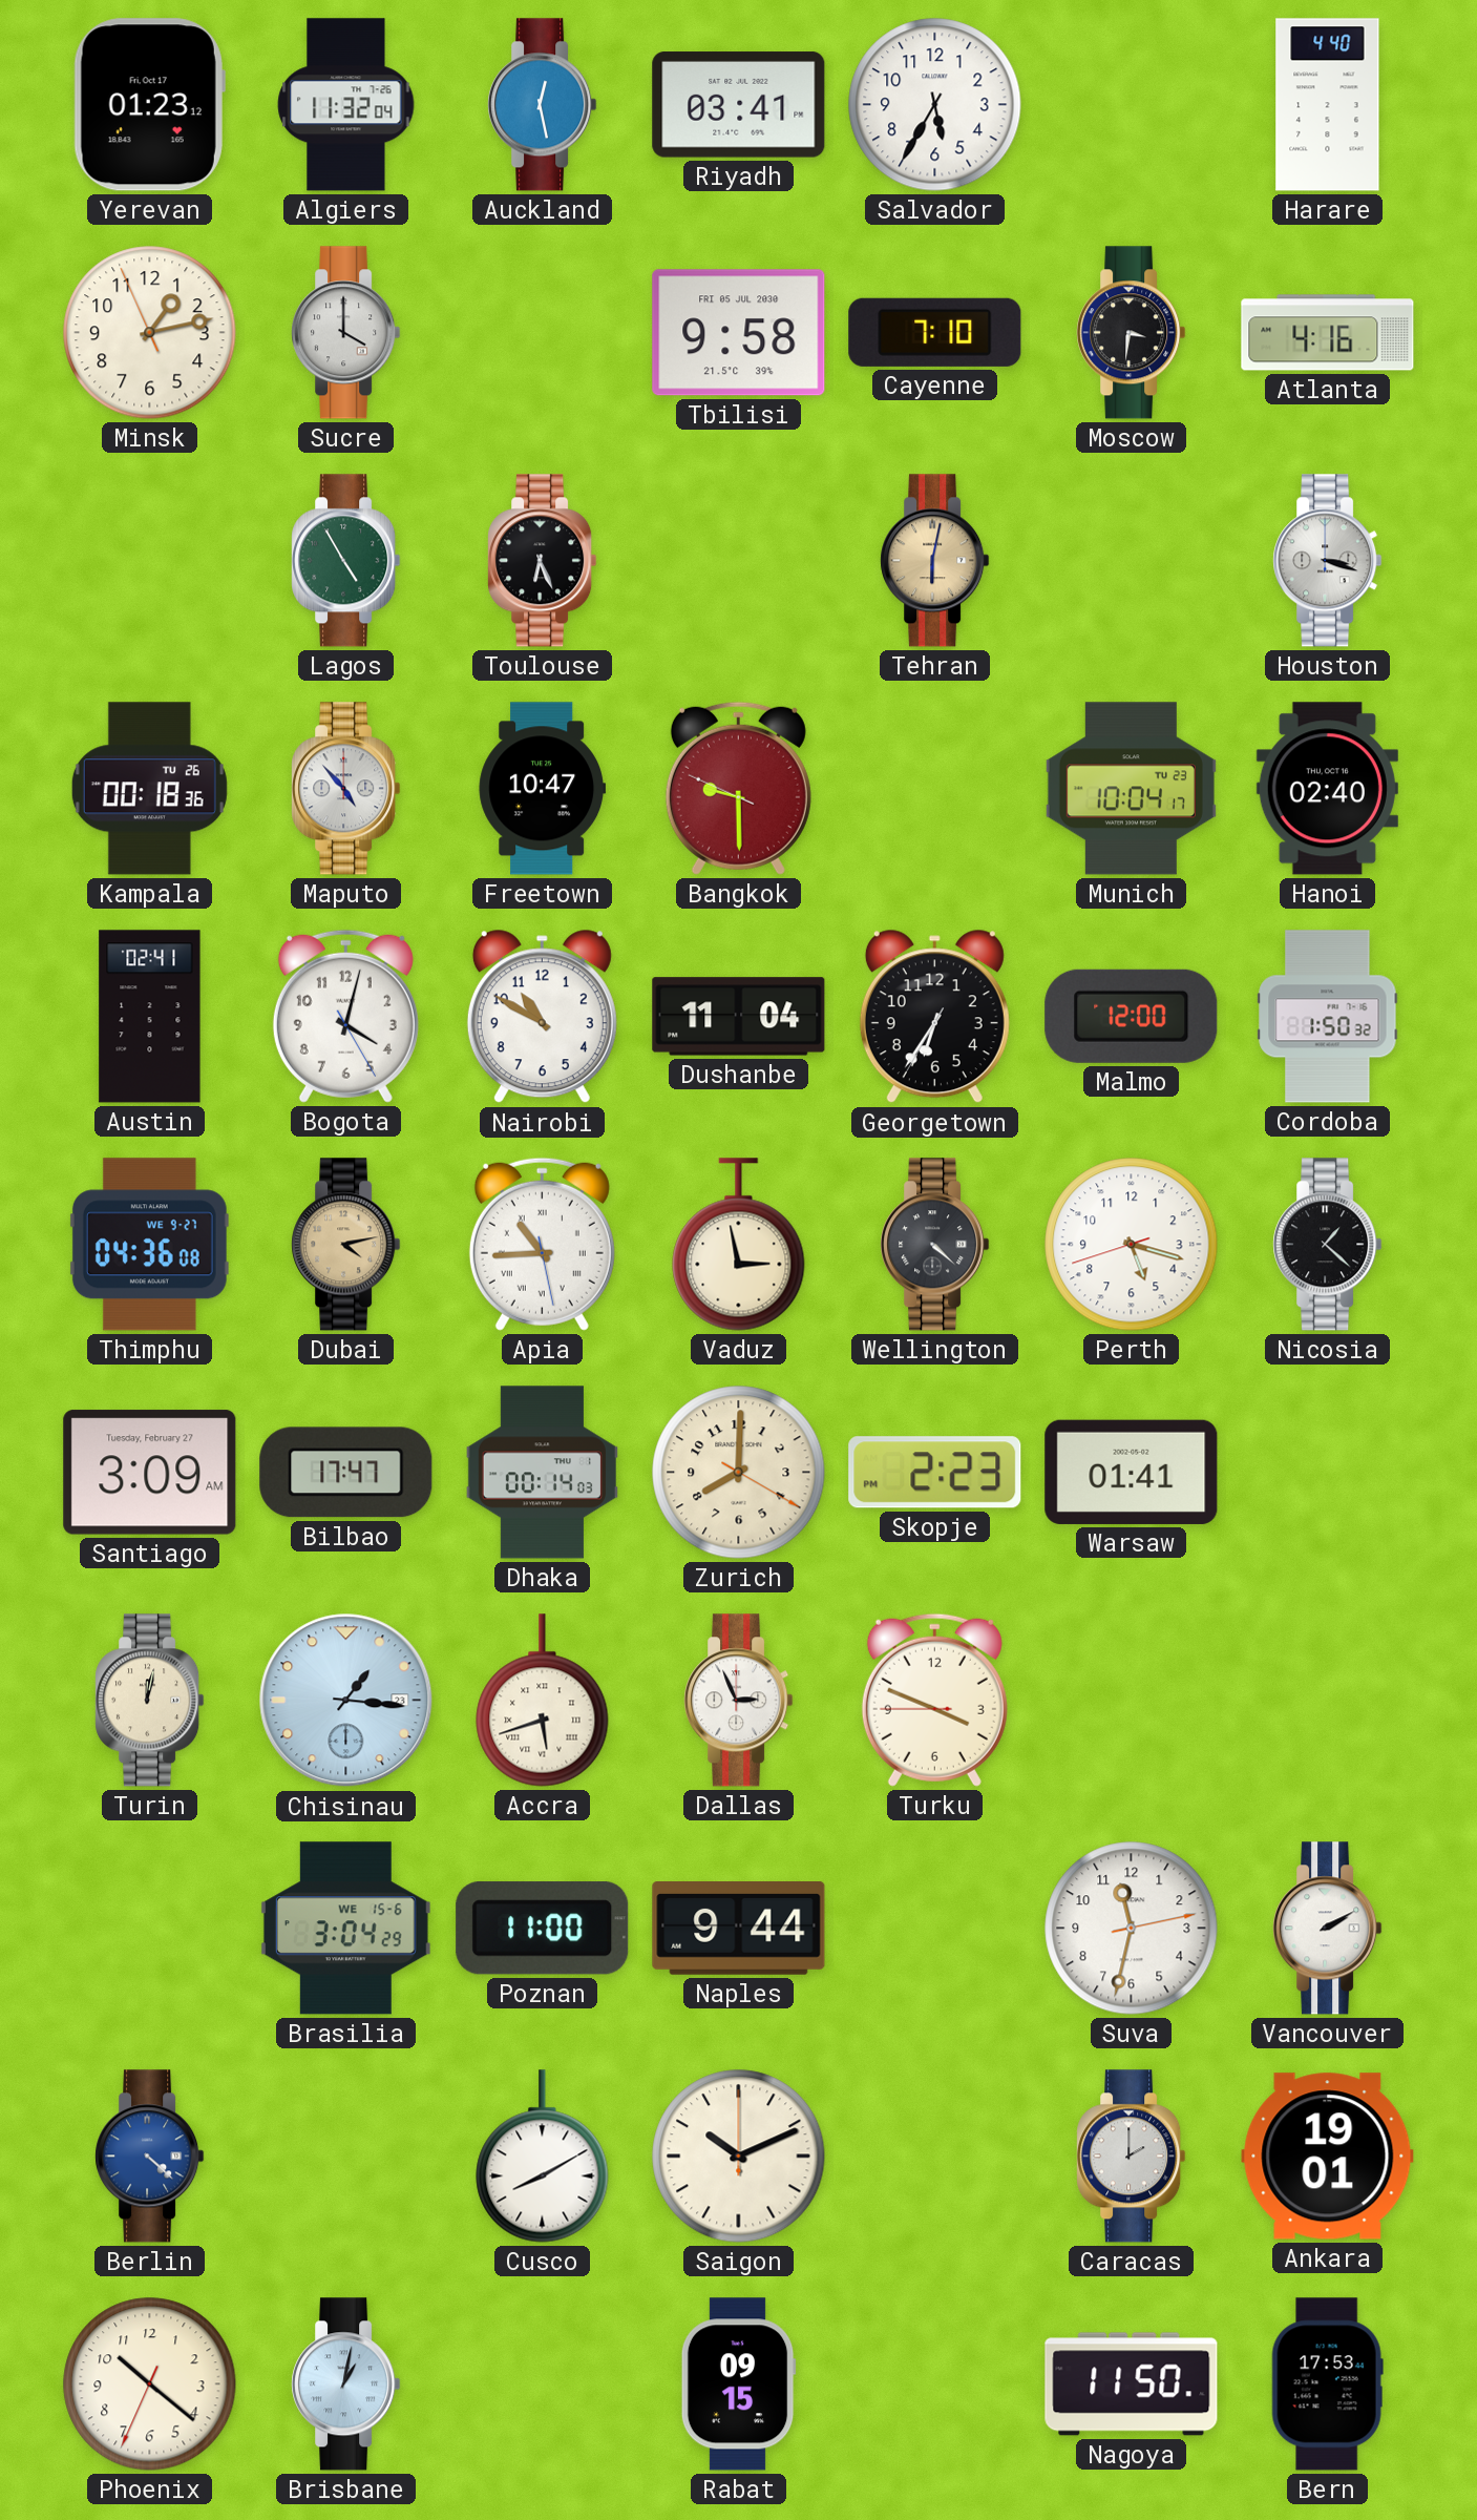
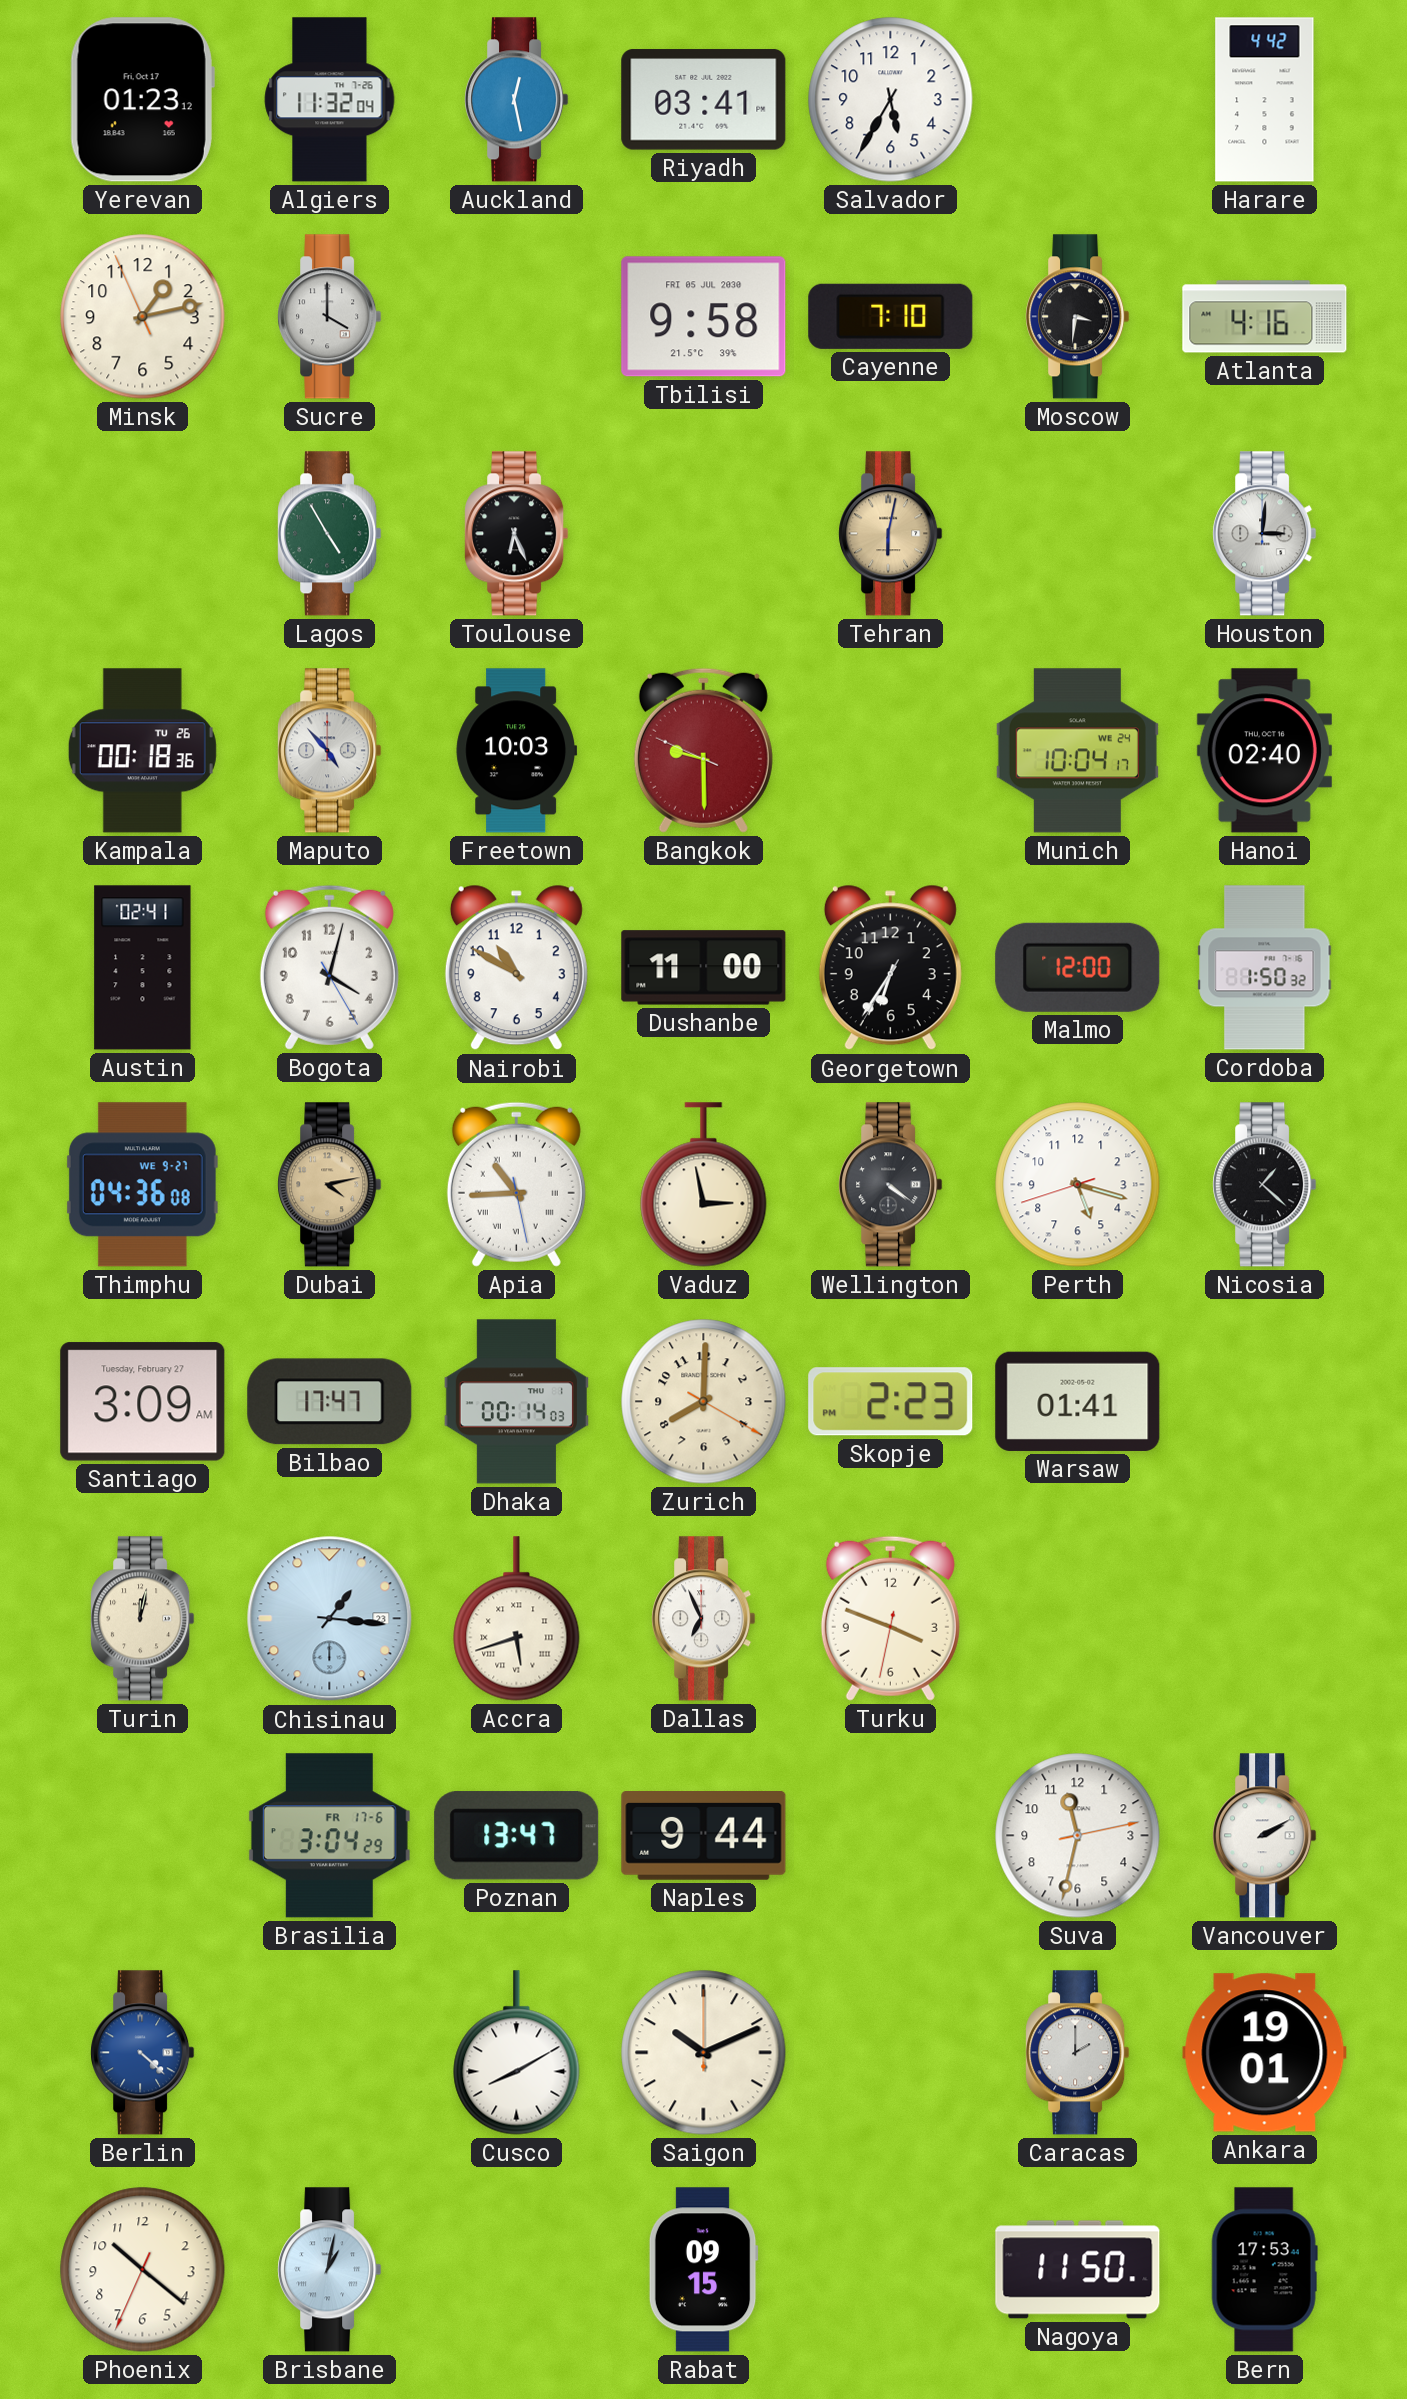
Harare: 4:40 -> 4:42
Houston: 3:18 -> 3:01
Freetown: 10:47 -> 10:03
Munich date: TU 23 -> WE 24
Dushanbe: 11:04 -> 11:00
Wellington: 4:22 -> 4:21
Dallas: 2:56 -> 6:56
Turku: 3:48:45 -> 3:48:32
Brasilia date: WE 15-6 -> FR 17-6
Poznan: 11:00 -> 13:47
